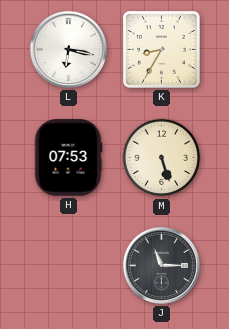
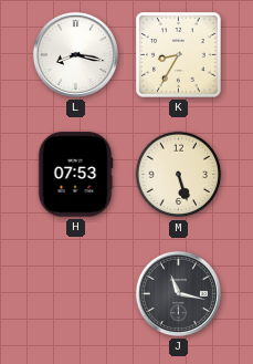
L: 6:17 -> 8:17
J: 11:15 -> 11:17
